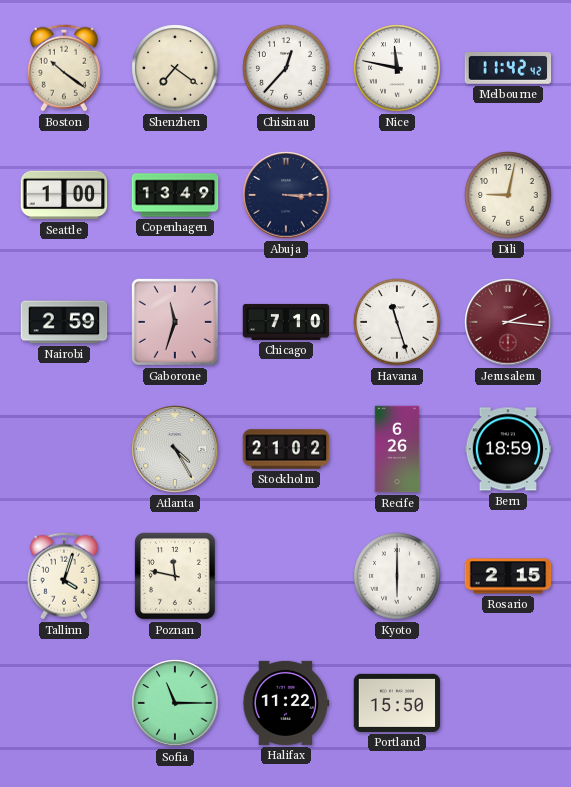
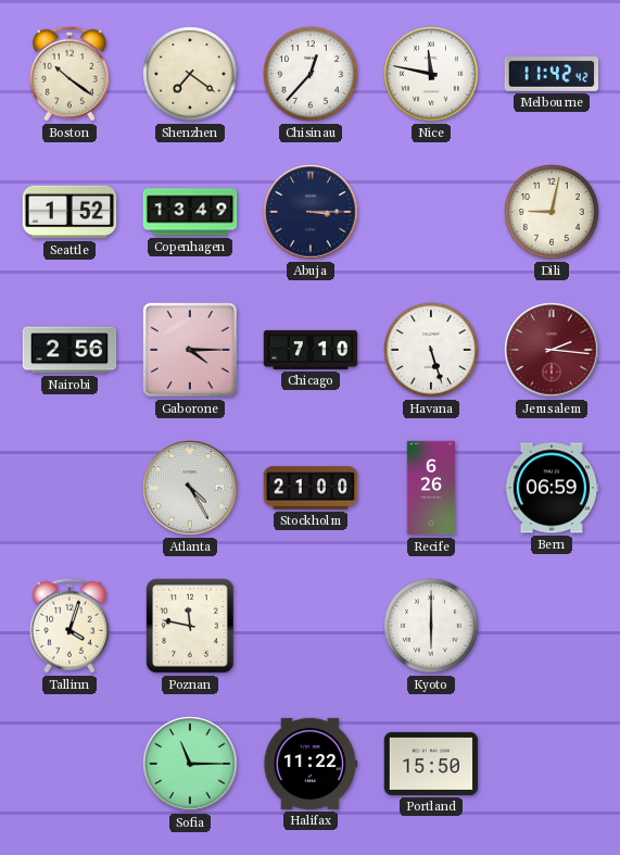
Seattle: 1:00 -> 1:52
Nairobi: 2:59 -> 2:56
Gaborone: 11:33 -> 4:15
Havana: 11:27 -> 5:27
Stockholm: 21:02 -> 21:00
Bern: 18:59 -> 06:59
Rosario: 2:15 -> none
